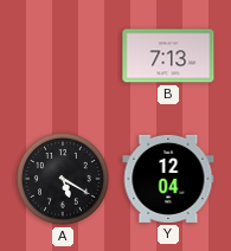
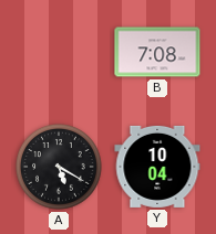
B: 7:13 -> 7:08
Y: 12:04 -> 10:04
